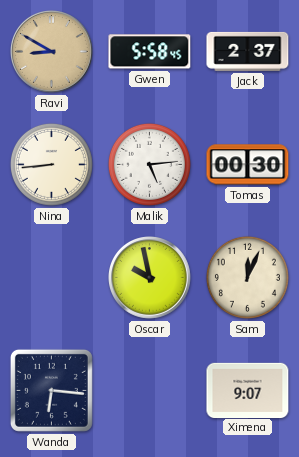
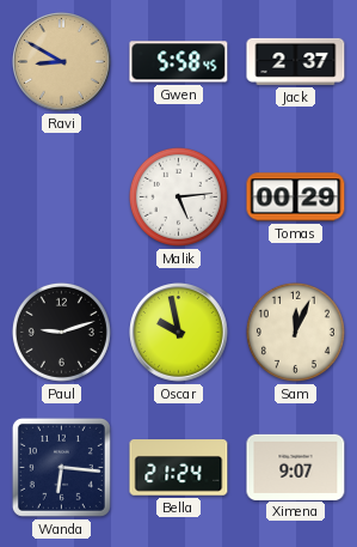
Nina: 8:44 -> none
Tomas: 00:30 -> 00:29
Paul: none -> 9:12
Bella: none -> 21:24
